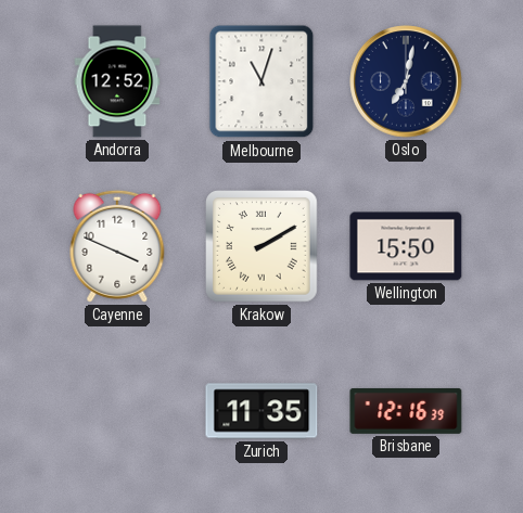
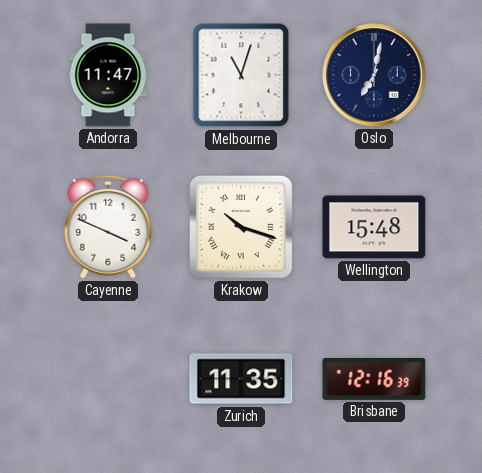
Andorra: 12:52 -> 11:47
Krakow: 2:10 -> 10:18
Wellington: 15:50 -> 15:48
